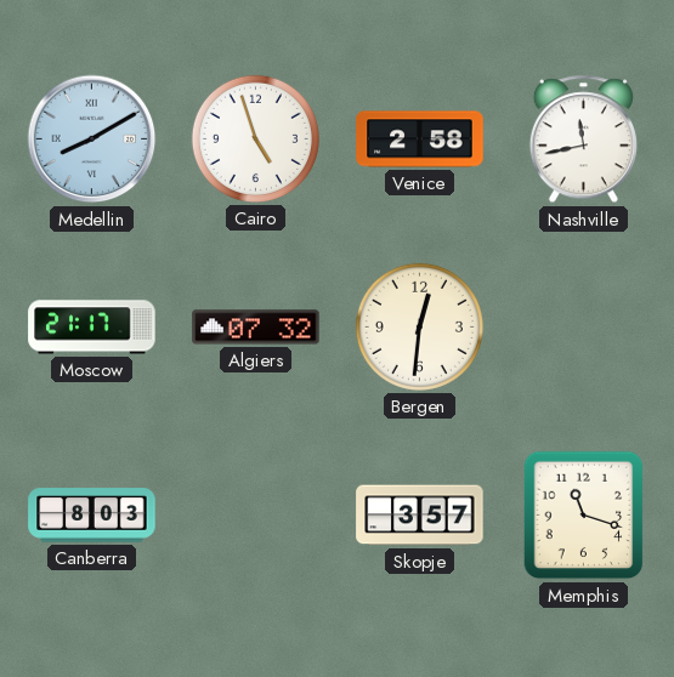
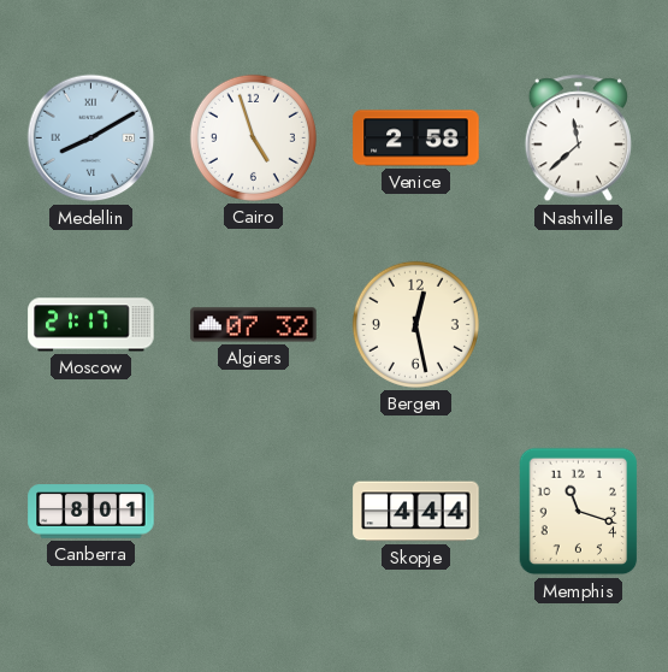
Nashville: 11:43 -> 11:38
Bergen: 12:31 -> 12:28
Canberra: 8:03 -> 8:01
Skopje: 3:57 -> 4:44
